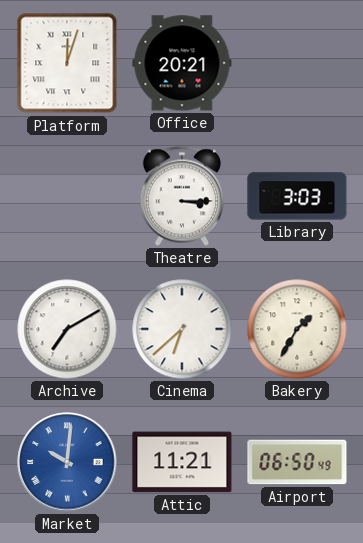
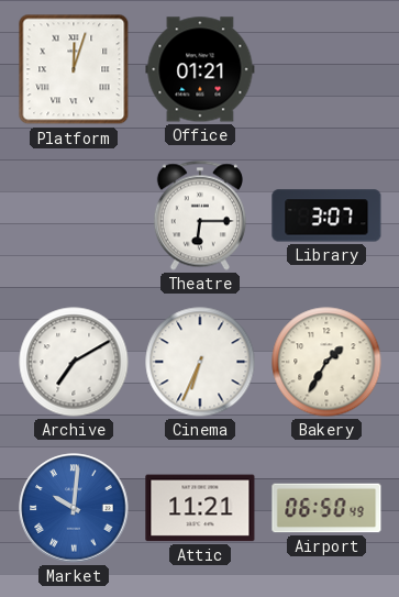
Office: 20:21 -> 01:21
Theatre: 3:15 -> 6:15
Library: 3:03 -> 3:07
Cinema: 6:38 -> 6:34
